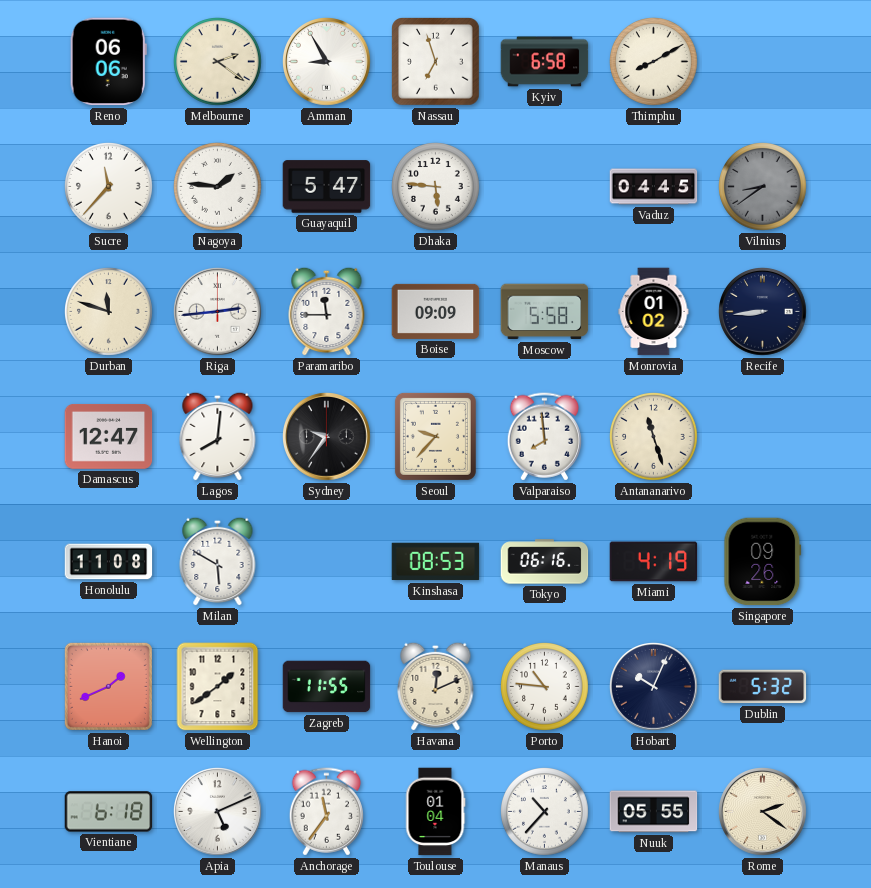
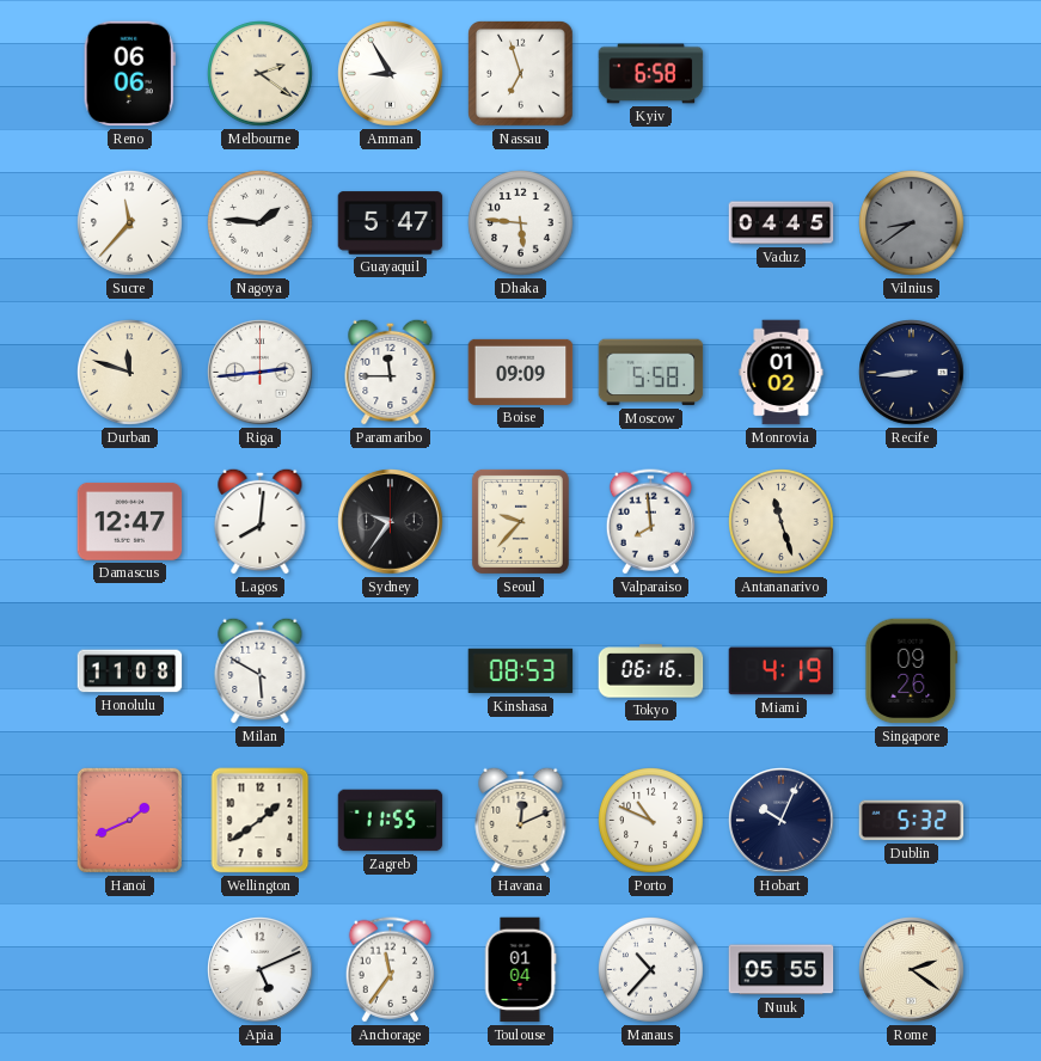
Thimphu: 8:10 -> none
Porto: 10:46 -> 10:49
Vientiane: 6:18 -> none
